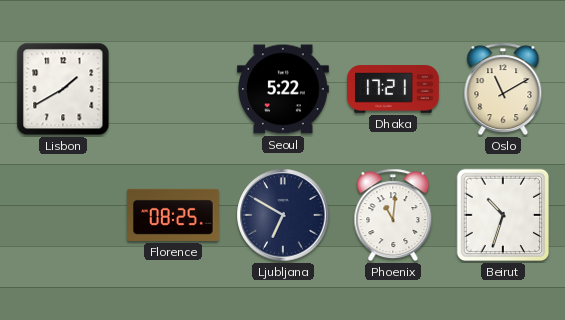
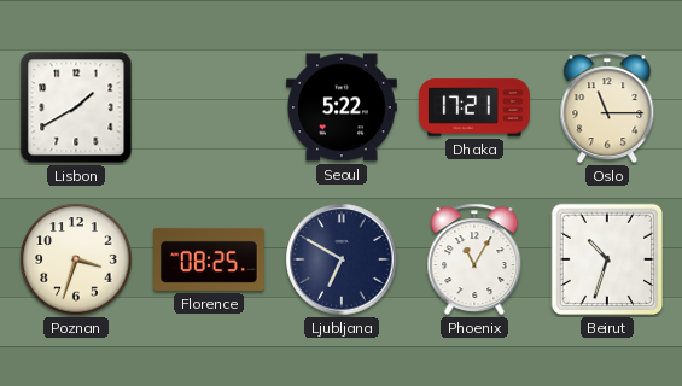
Oslo: 11:10 -> 11:15
Poznan: none -> 3:33
Phoenix: 11:01 -> 11:05
